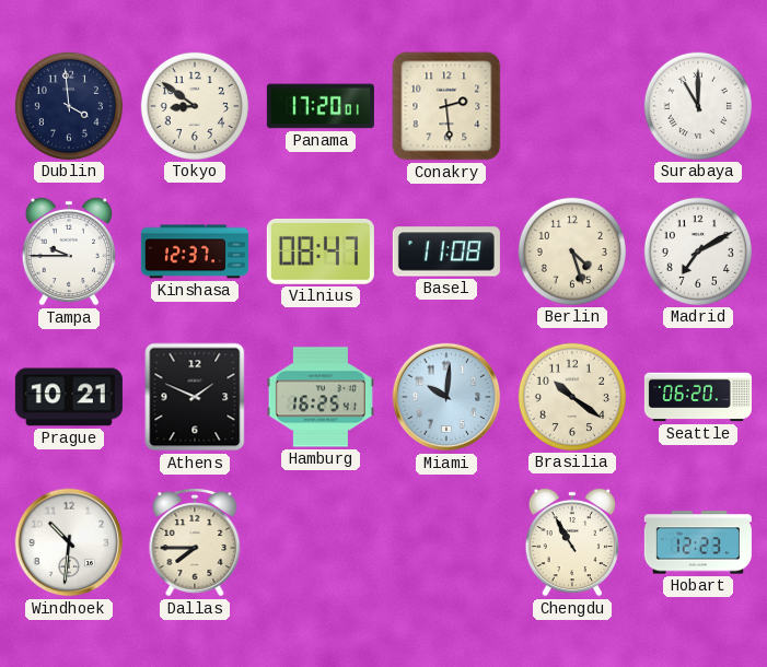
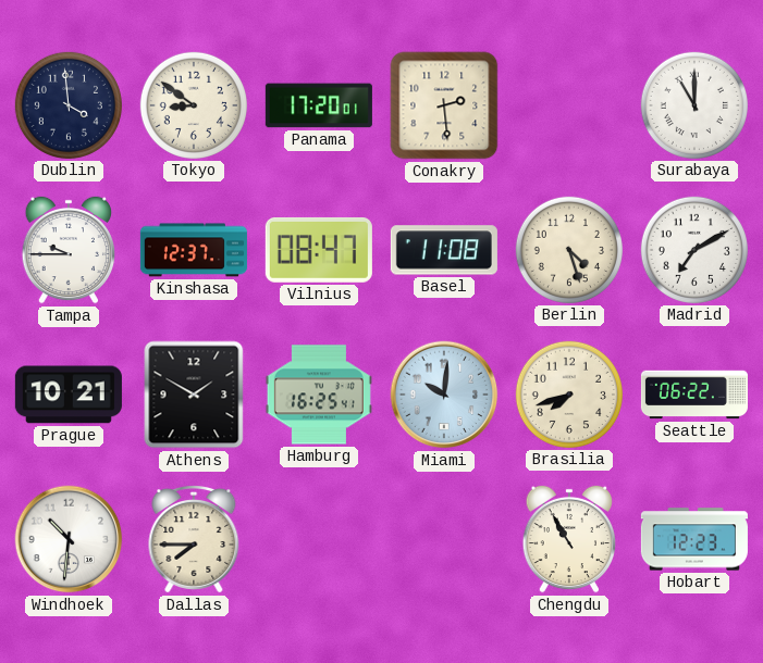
Athens: 1:49 -> 1:50
Brasilia: 10:21 -> 7:42
Seattle: 06:20 -> 06:22
